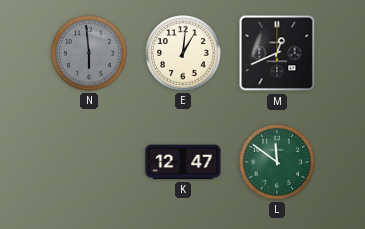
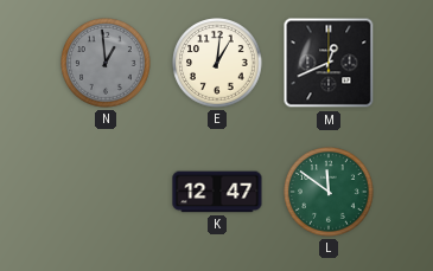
N: 5:59 -> 12:59
